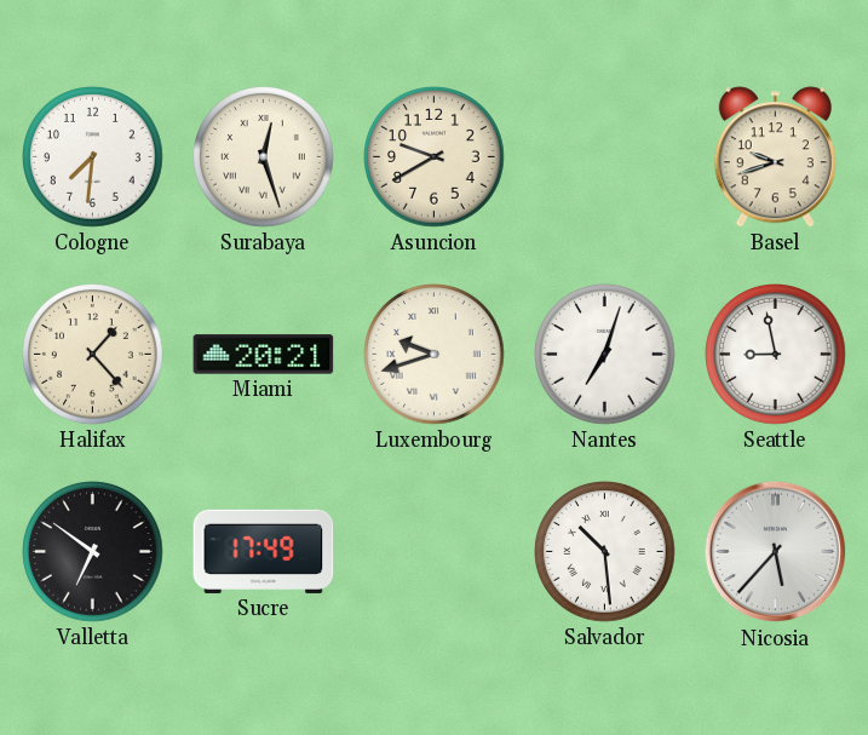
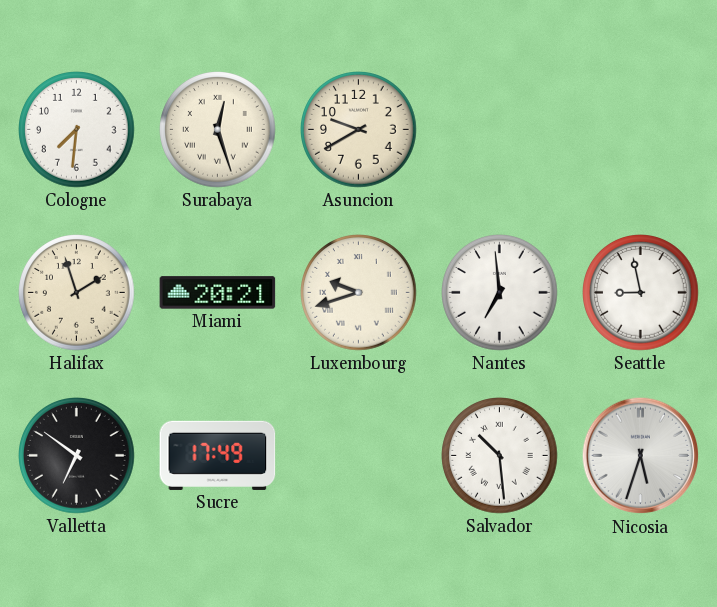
Basel: 9:42 -> none
Halifax: 1:23 -> 1:57
Nantes: 7:03 -> 6:59
Nicosia: 5:37 -> 5:33
